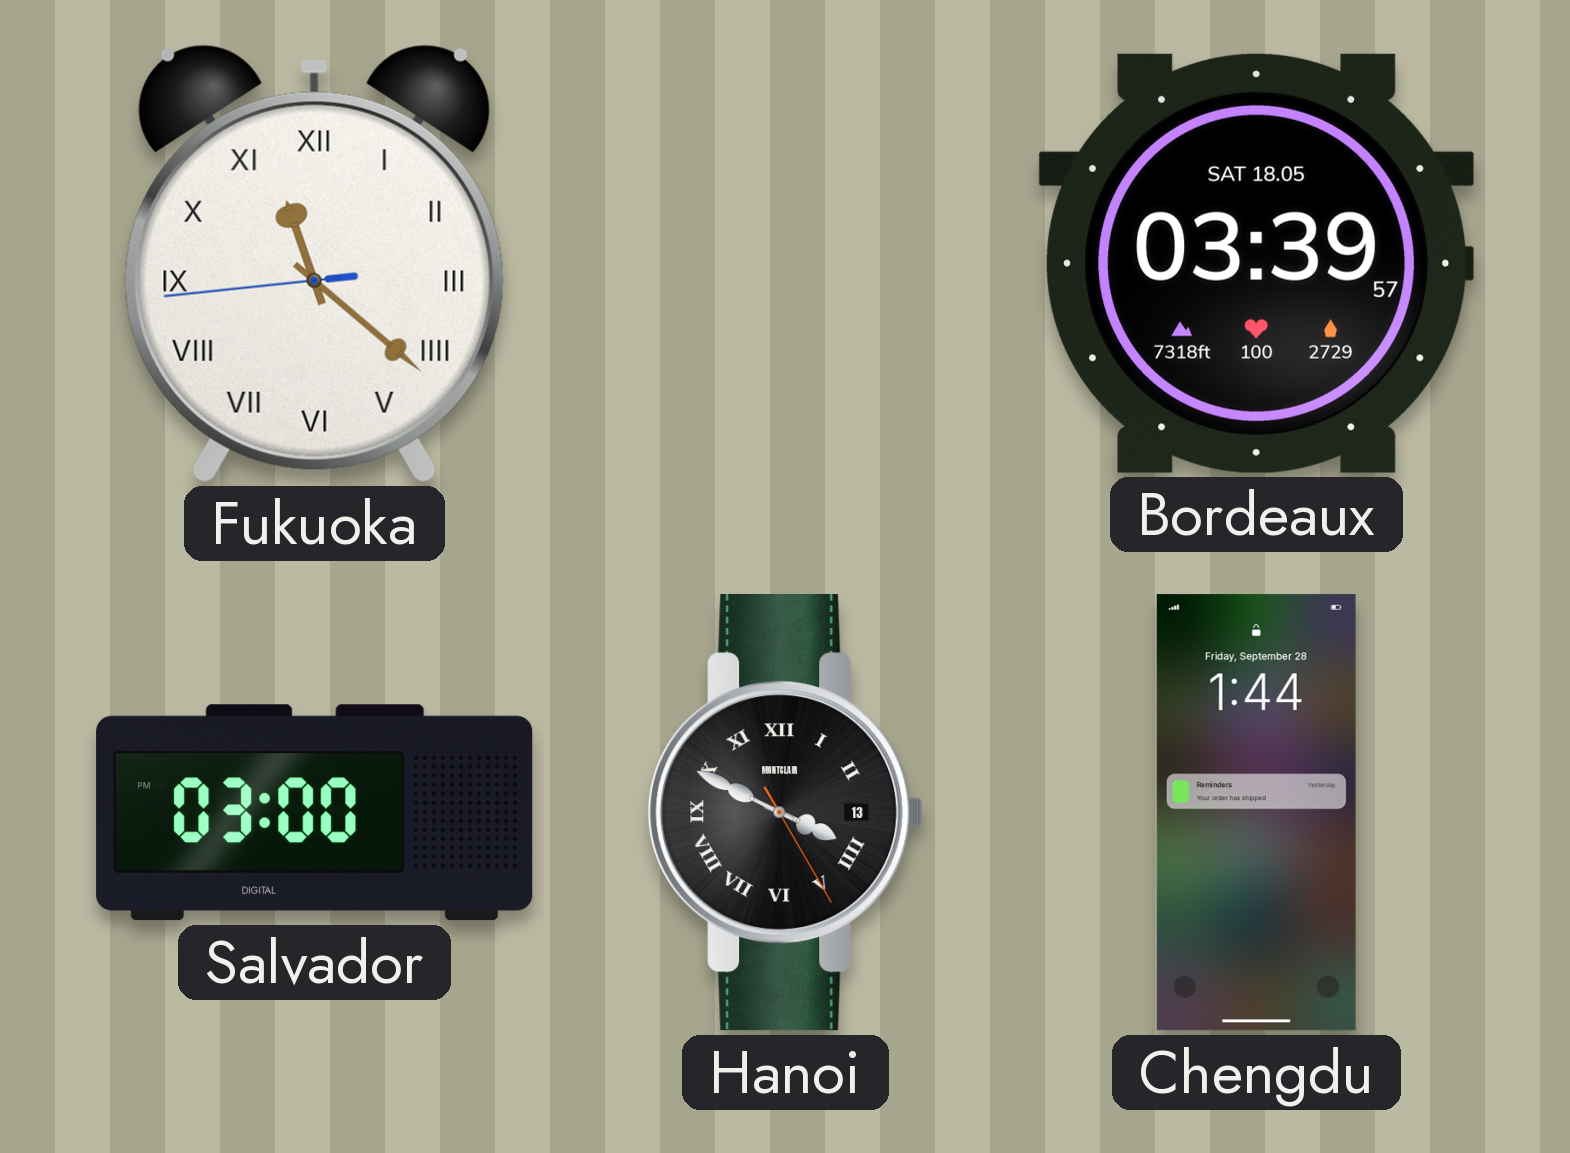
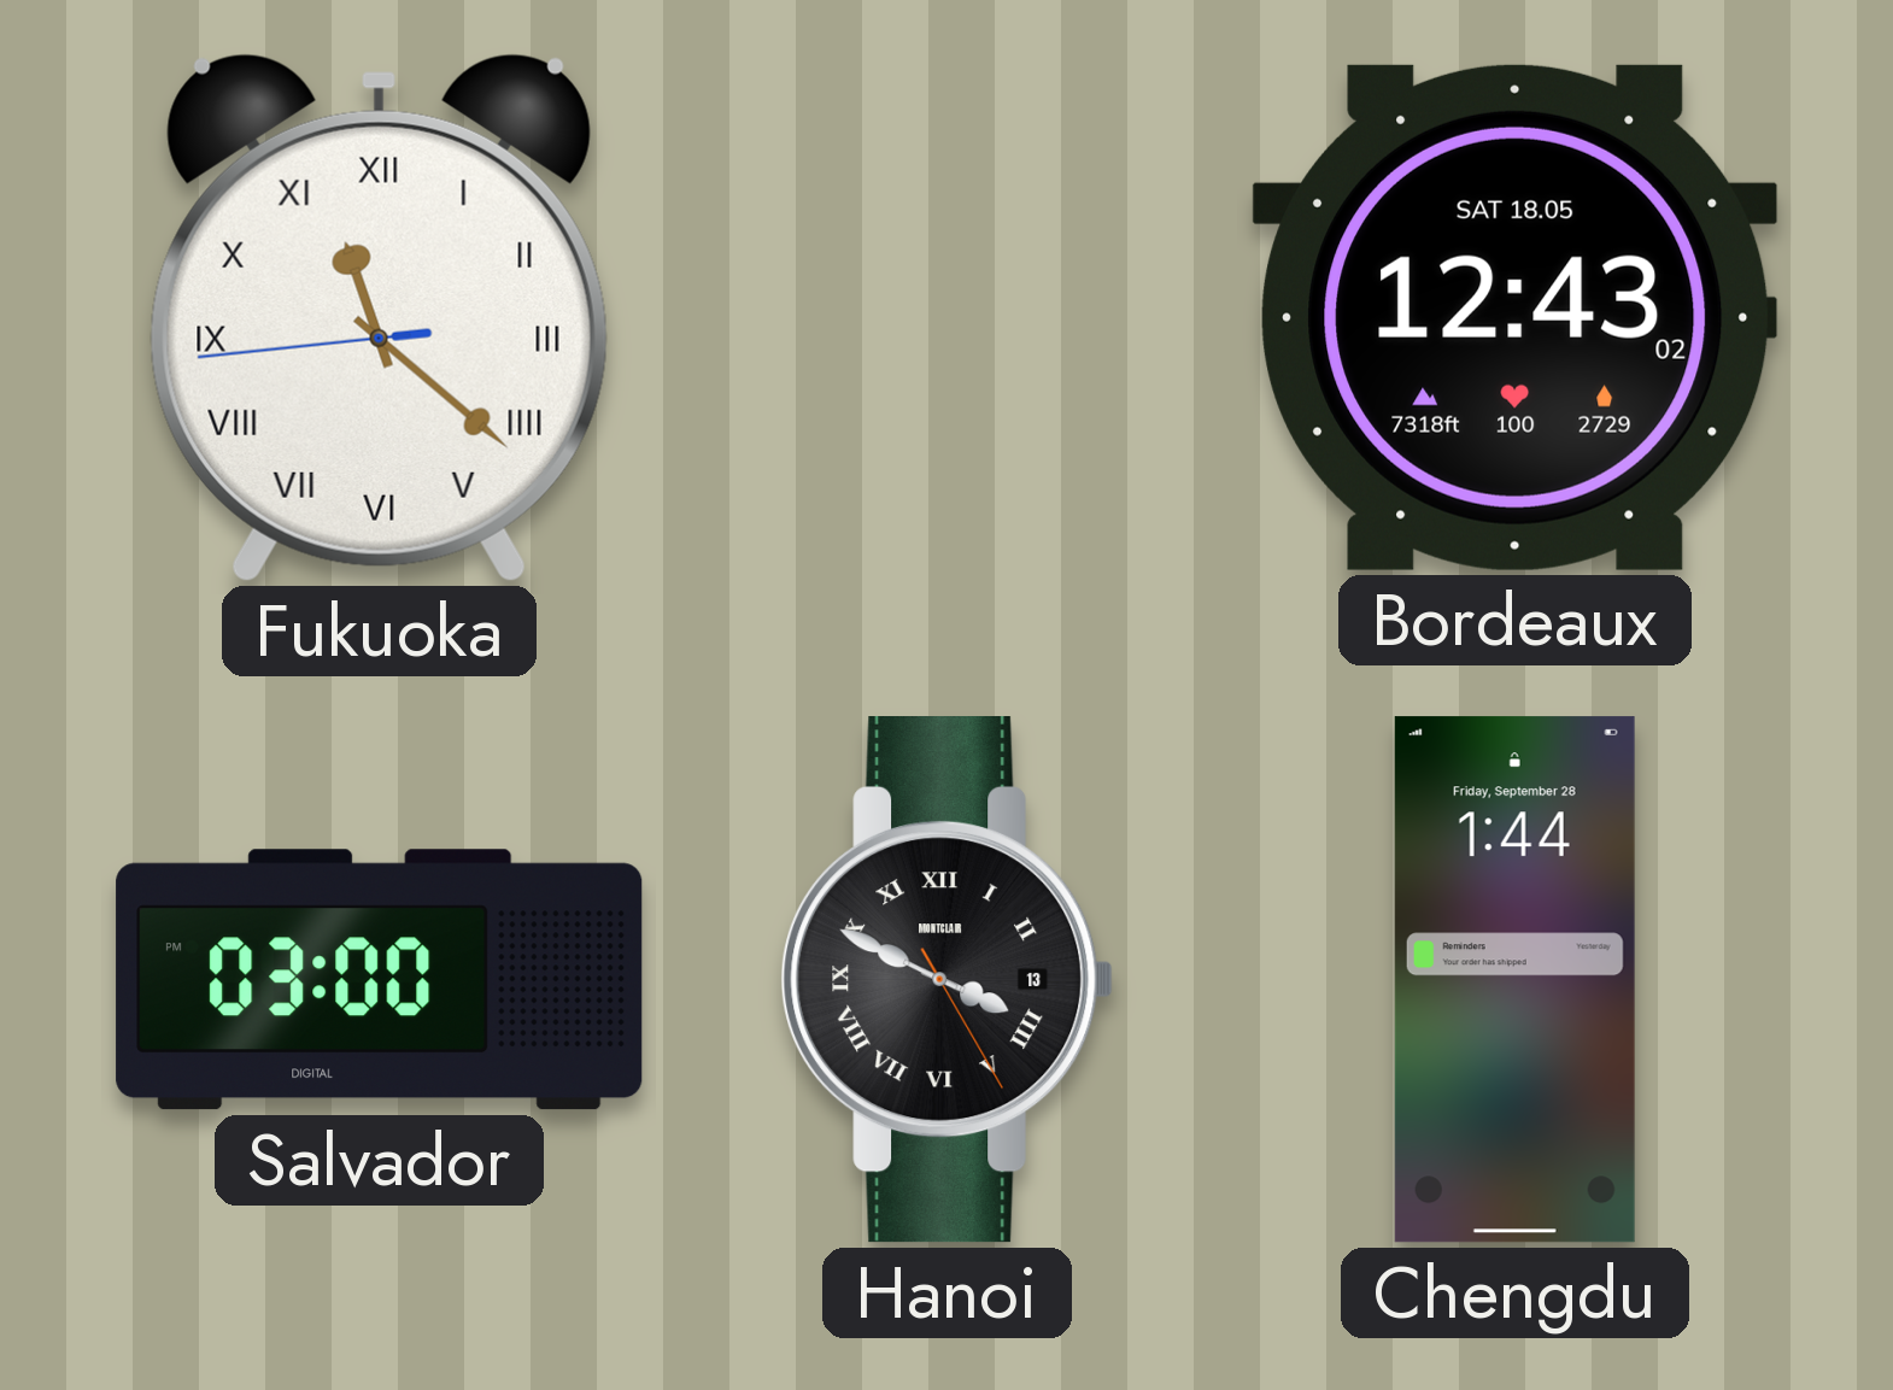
Bordeaux: 03:39 -> 12:43
